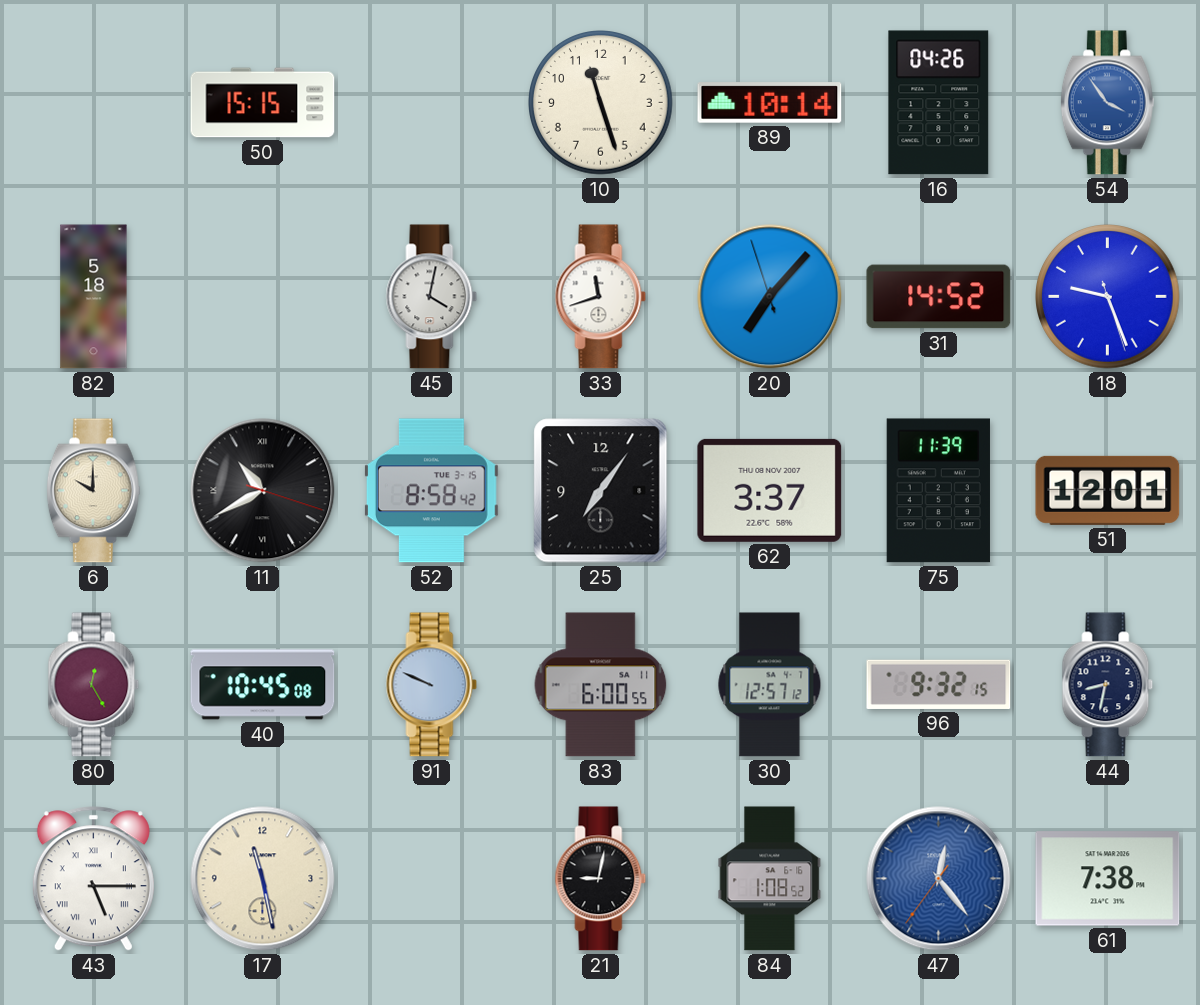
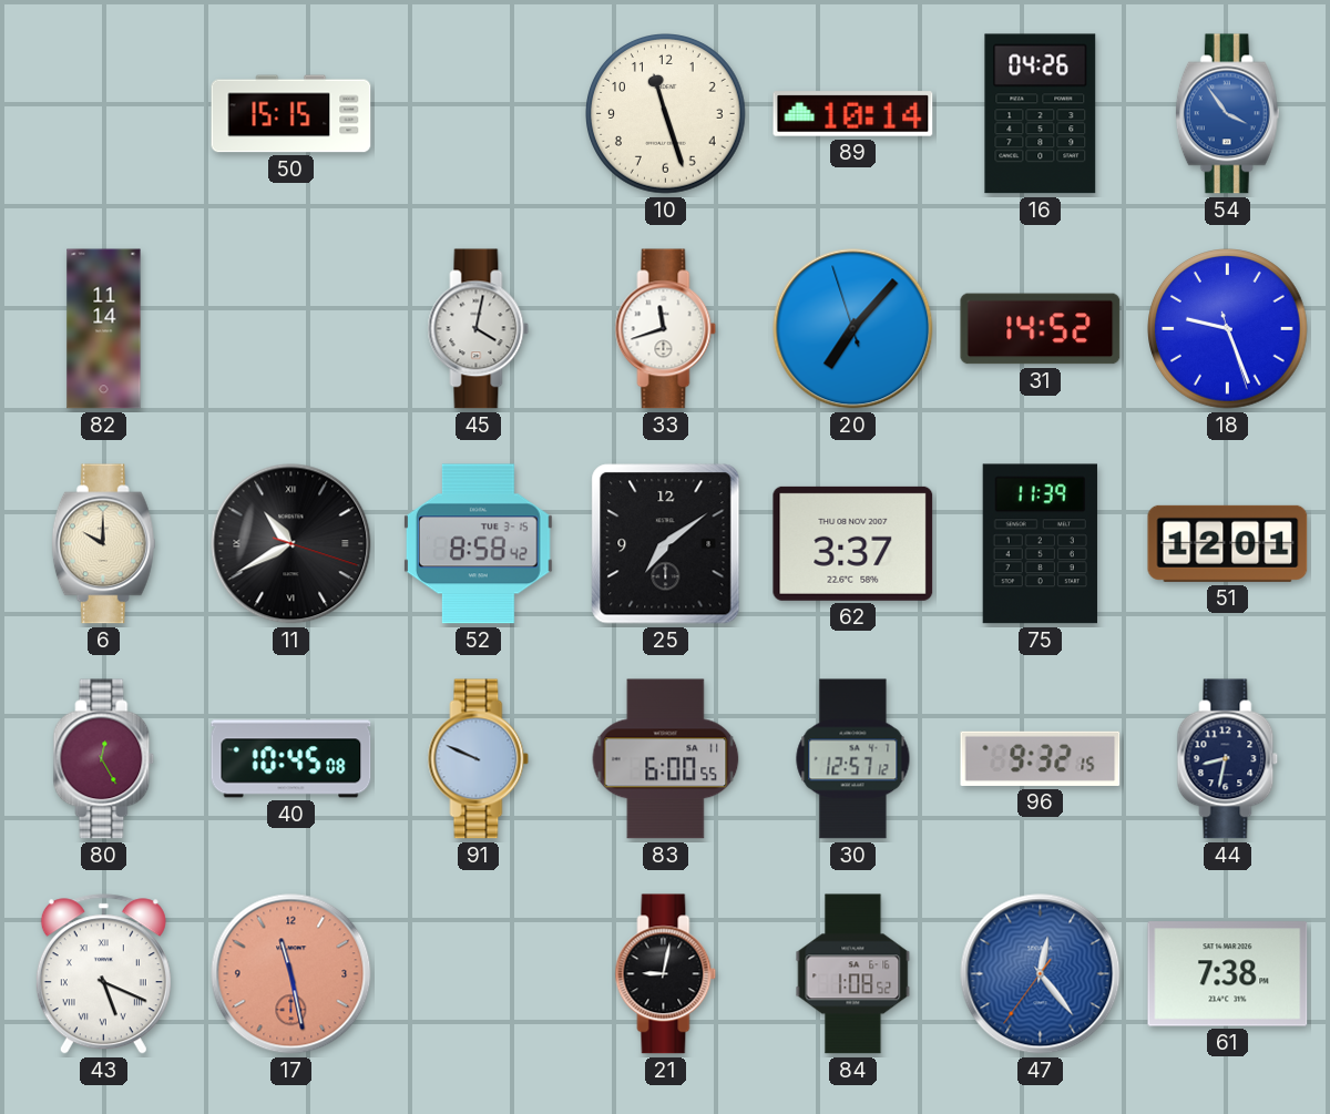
82: 5:18 -> 11:14
25: 7:06 -> 7:09
43: 5:15 -> 5:19
17 dial: cream -> salmon
